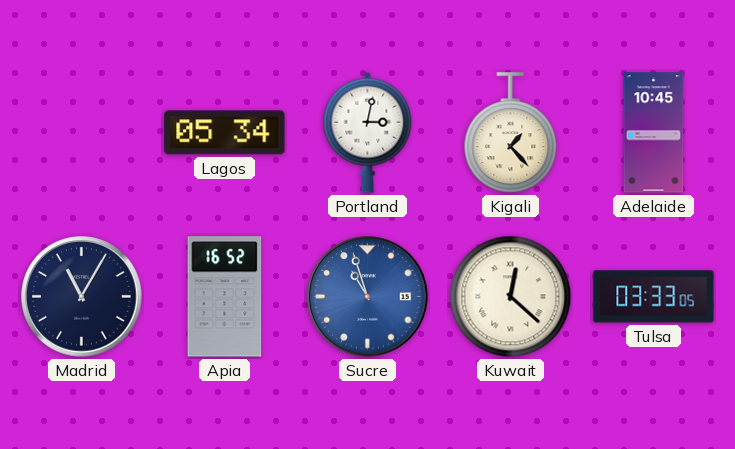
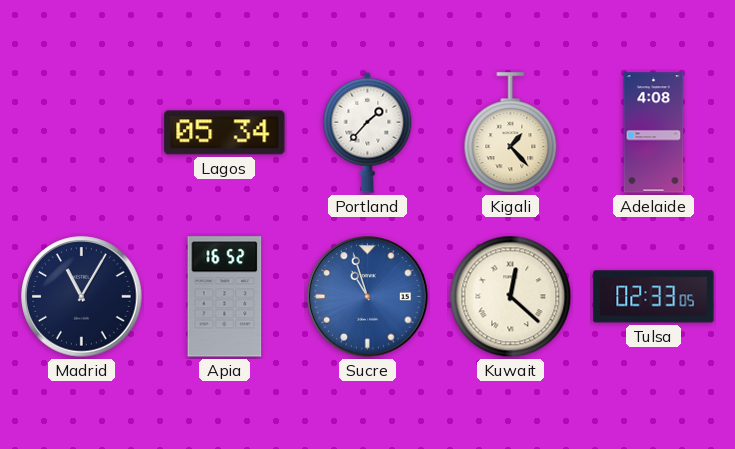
Portland: 3:02 -> 1:37
Adelaide: 10:45 -> 4:08
Tulsa: 03:33 -> 02:33
